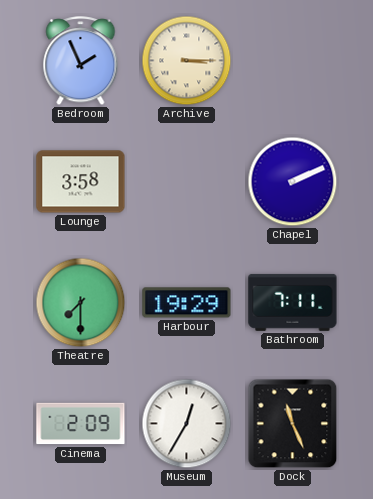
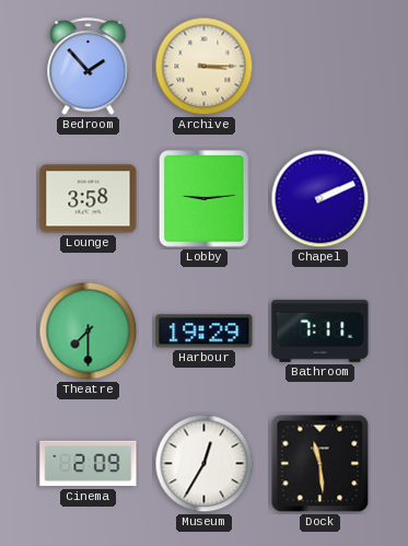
Bedroom: 1:56 -> 1:53
Lobby: none -> 9:14
Dock: 11:26 -> 11:29
